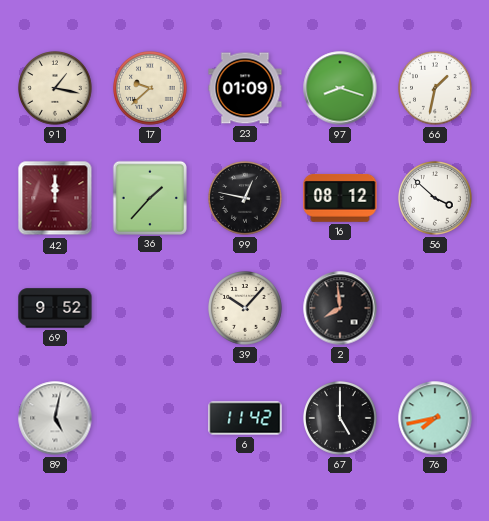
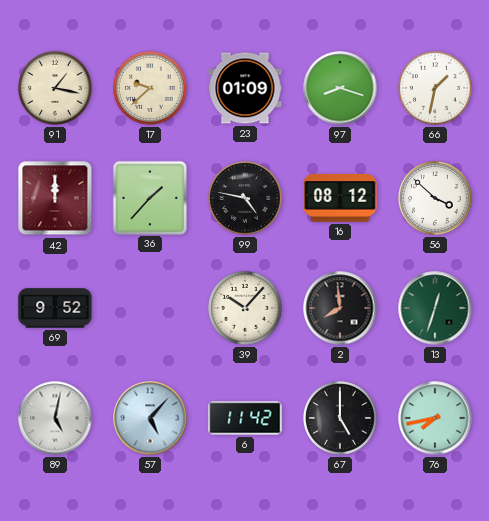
99: 12:47 -> 4:47
13: none -> 12:33
57: none -> 5:07
